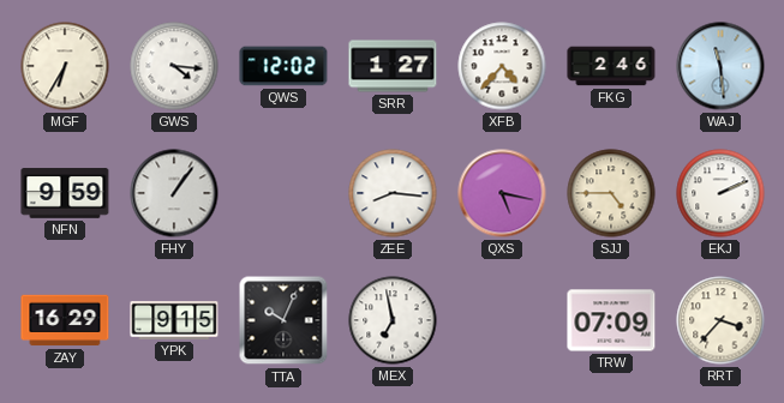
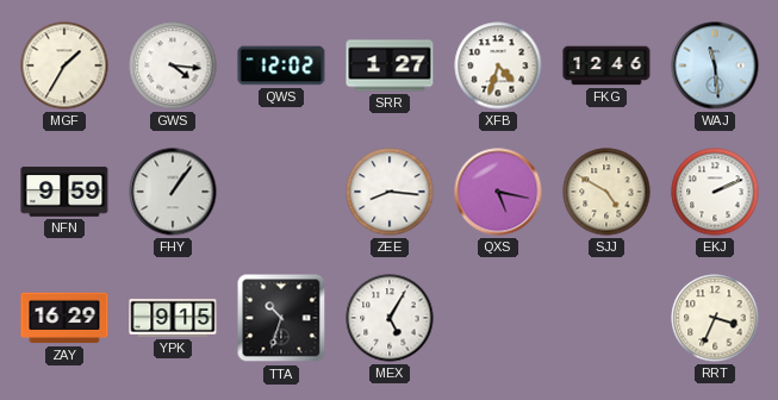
MGF: 6:35 -> 1:35
XFB: 4:37 -> 4:33
FKG: 2:46 -> 12:46
SJJ: 4:45 -> 4:50
TTA: 10:04 -> 10:33
MEX: 6:58 -> 5:05
TRW: 07:09 -> none
RRT: 3:37 -> 3:34
